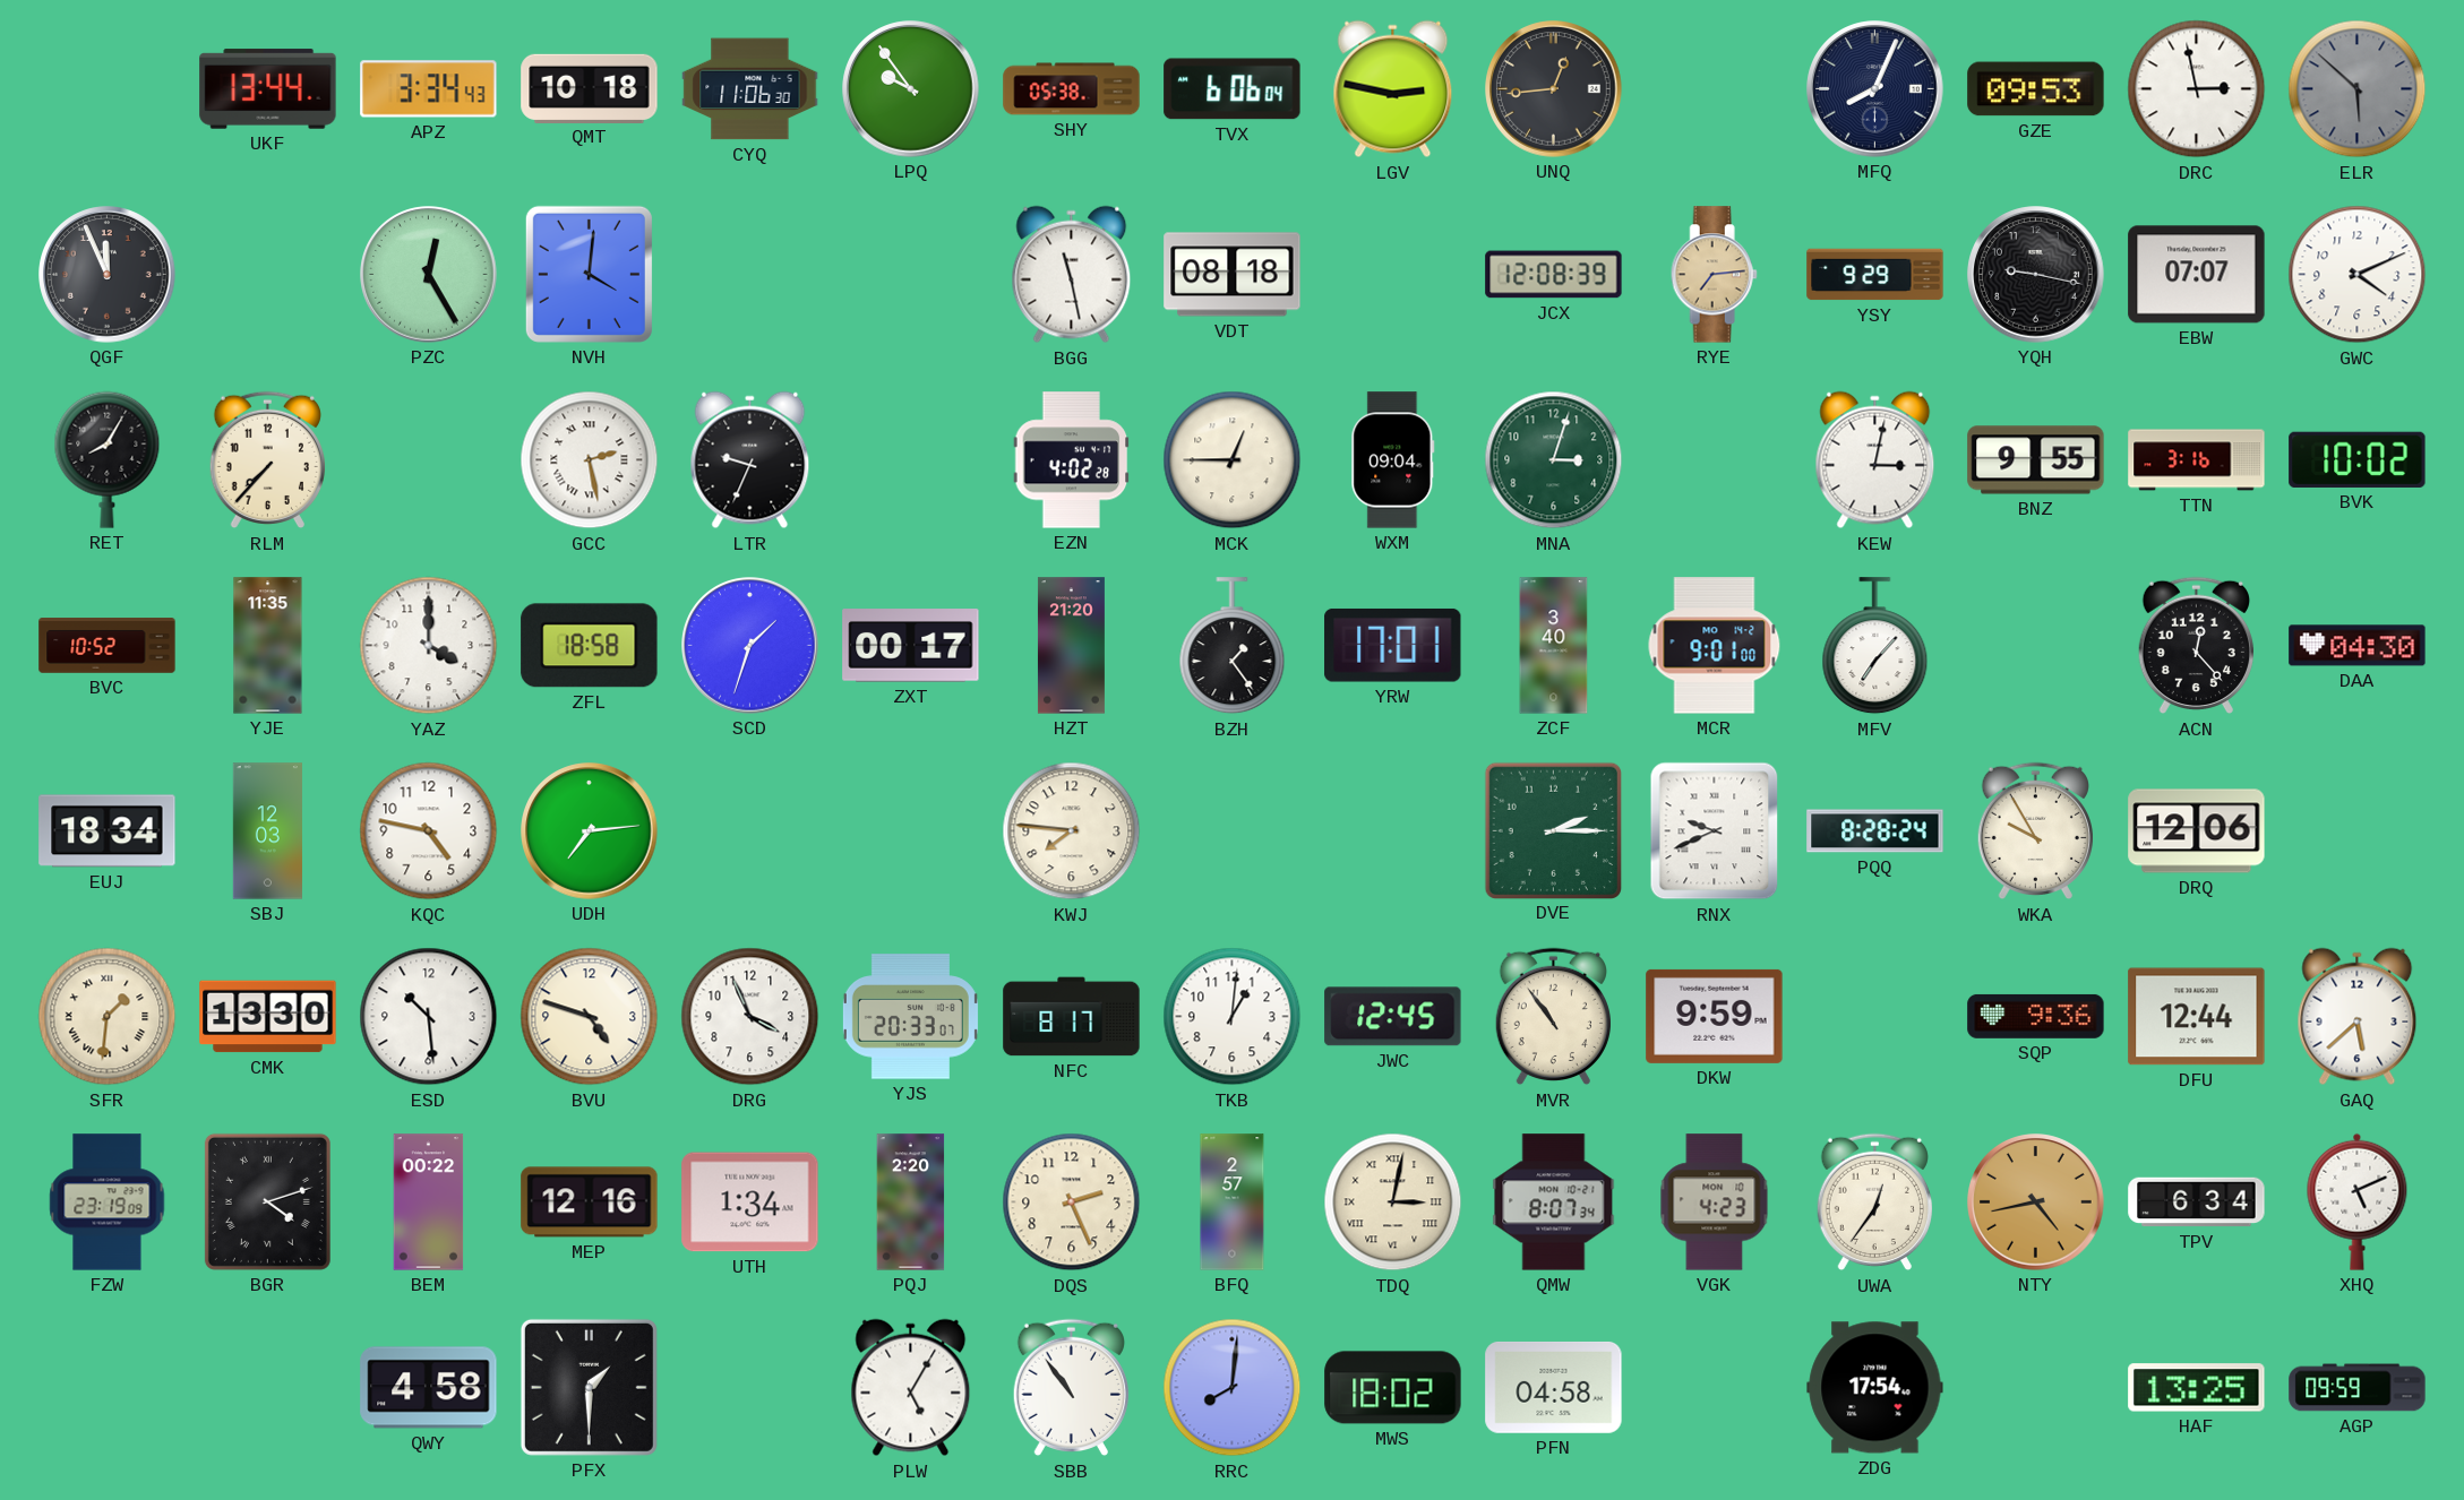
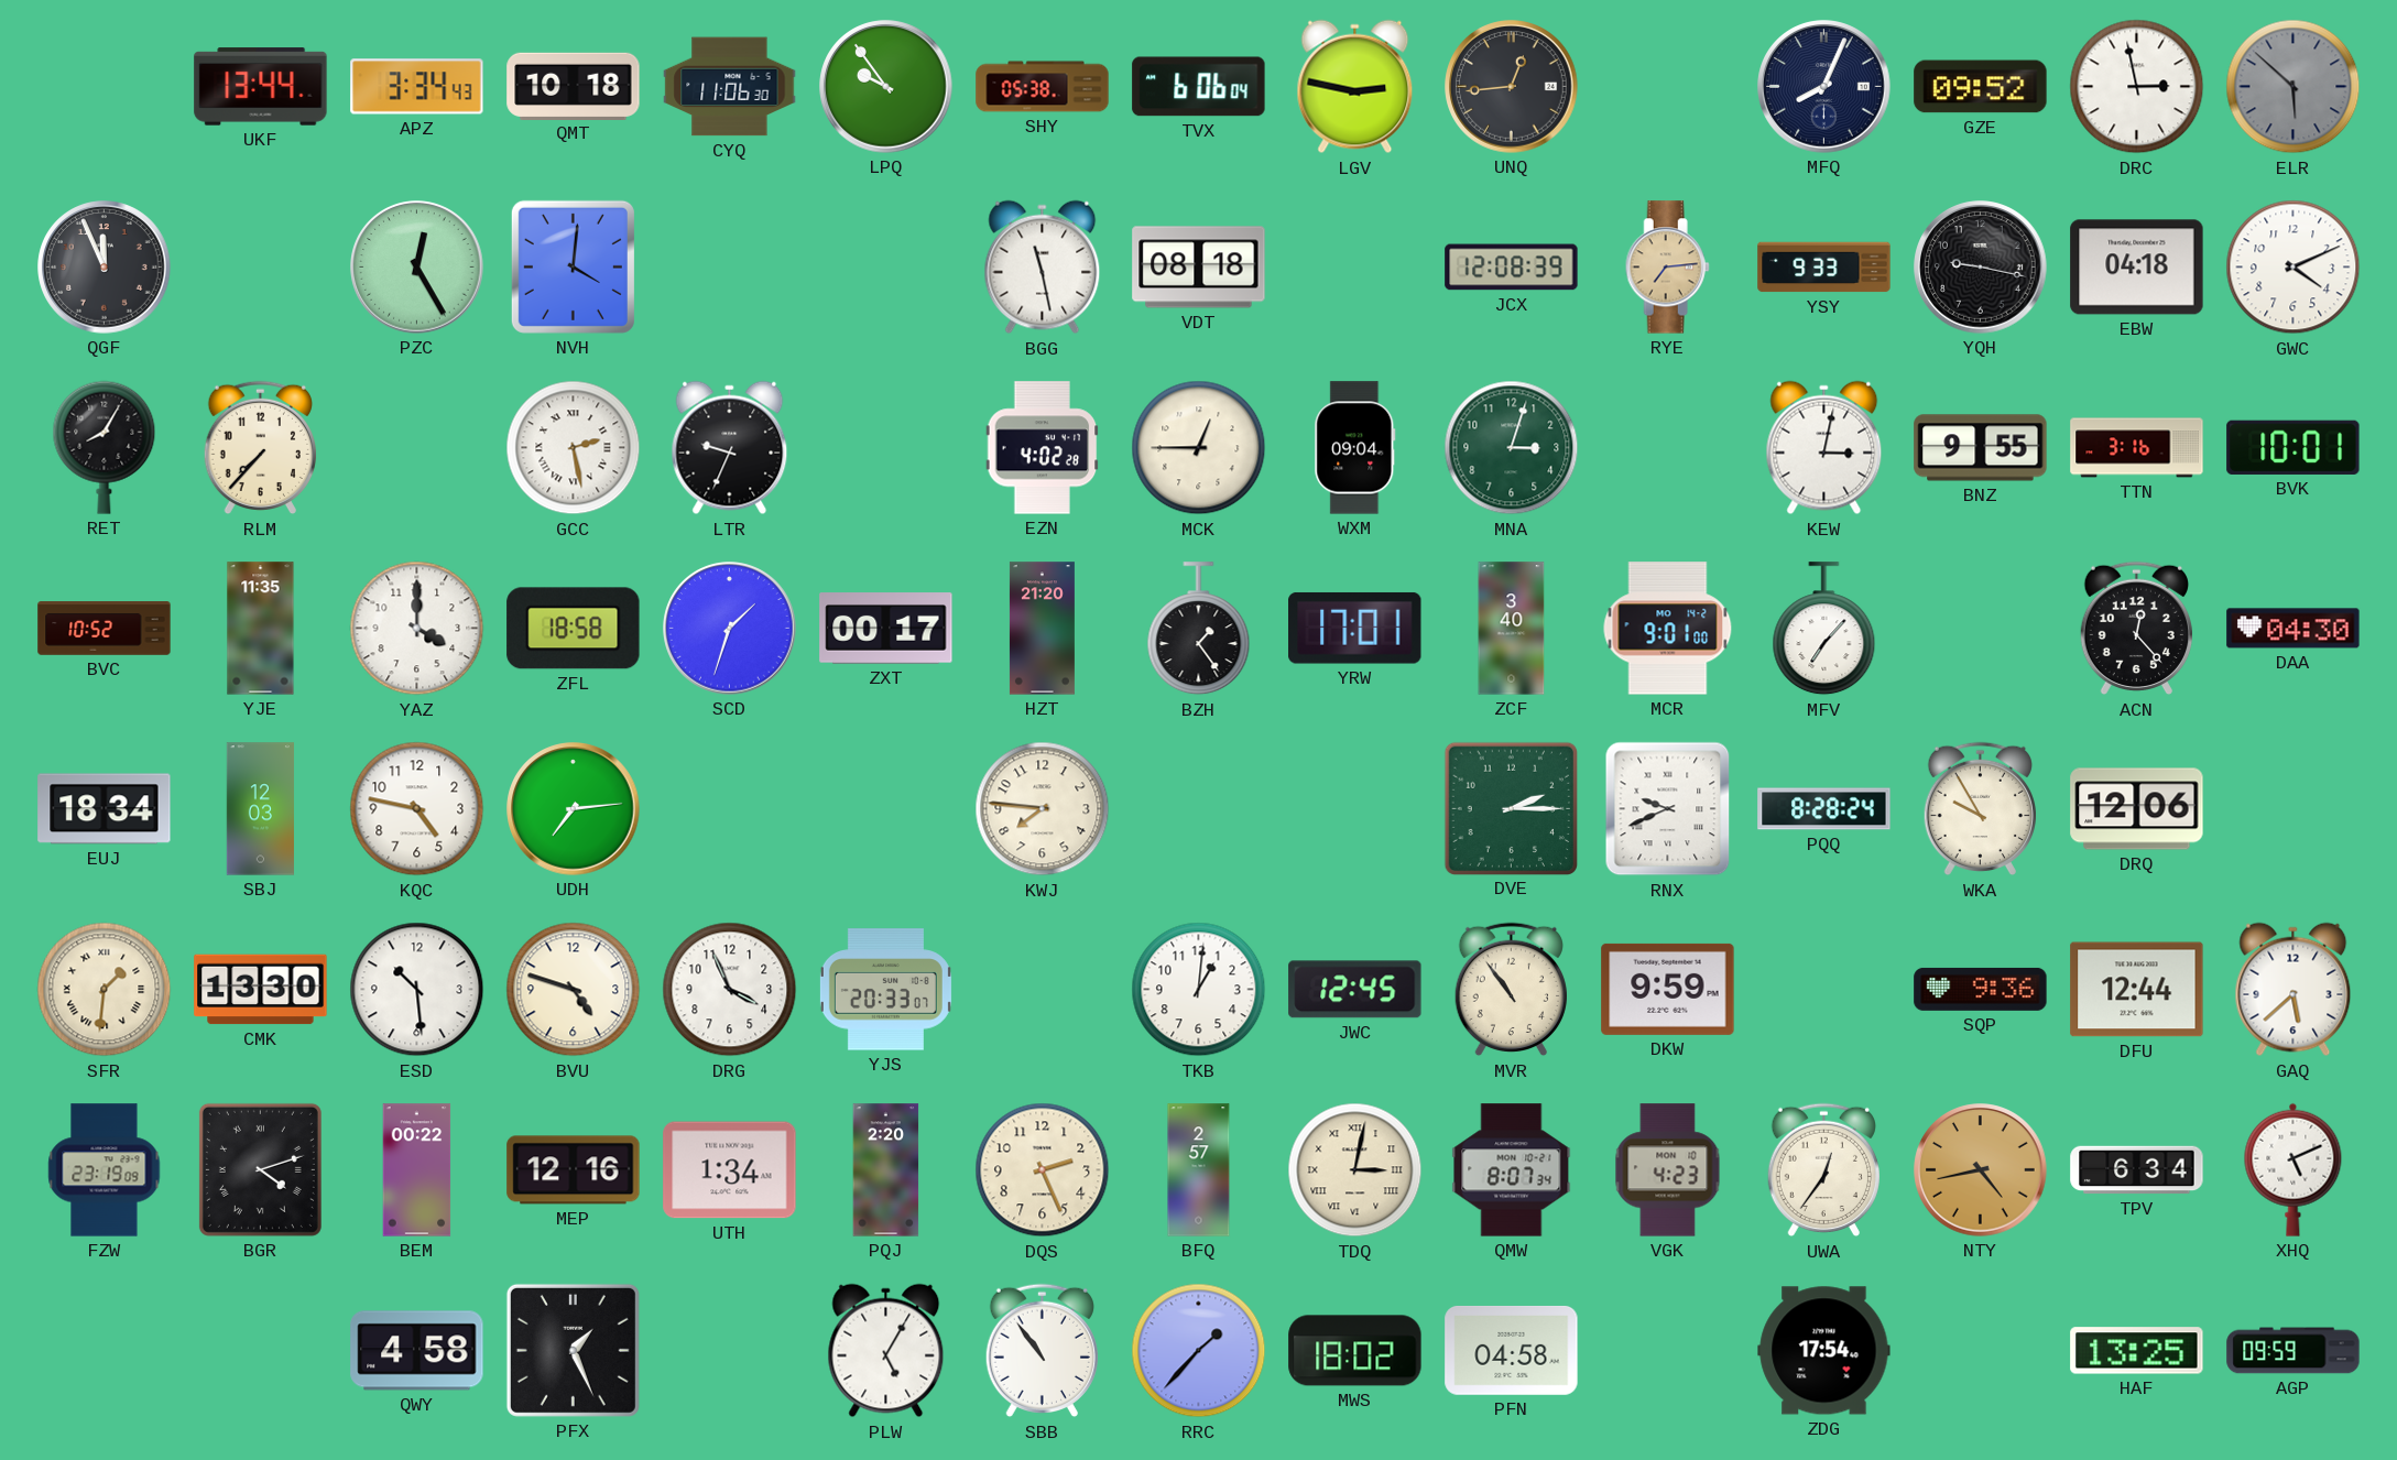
GZE: 09:53 -> 09:52
YSY: 9:29 -> 9:33
EBW: 07:07 -> 04:18
BVK: 10:02 -> 10:01
NFC: 8:17 -> none
PFX: 1:30 -> 1:26
RRC: 8:01 -> 1:37
